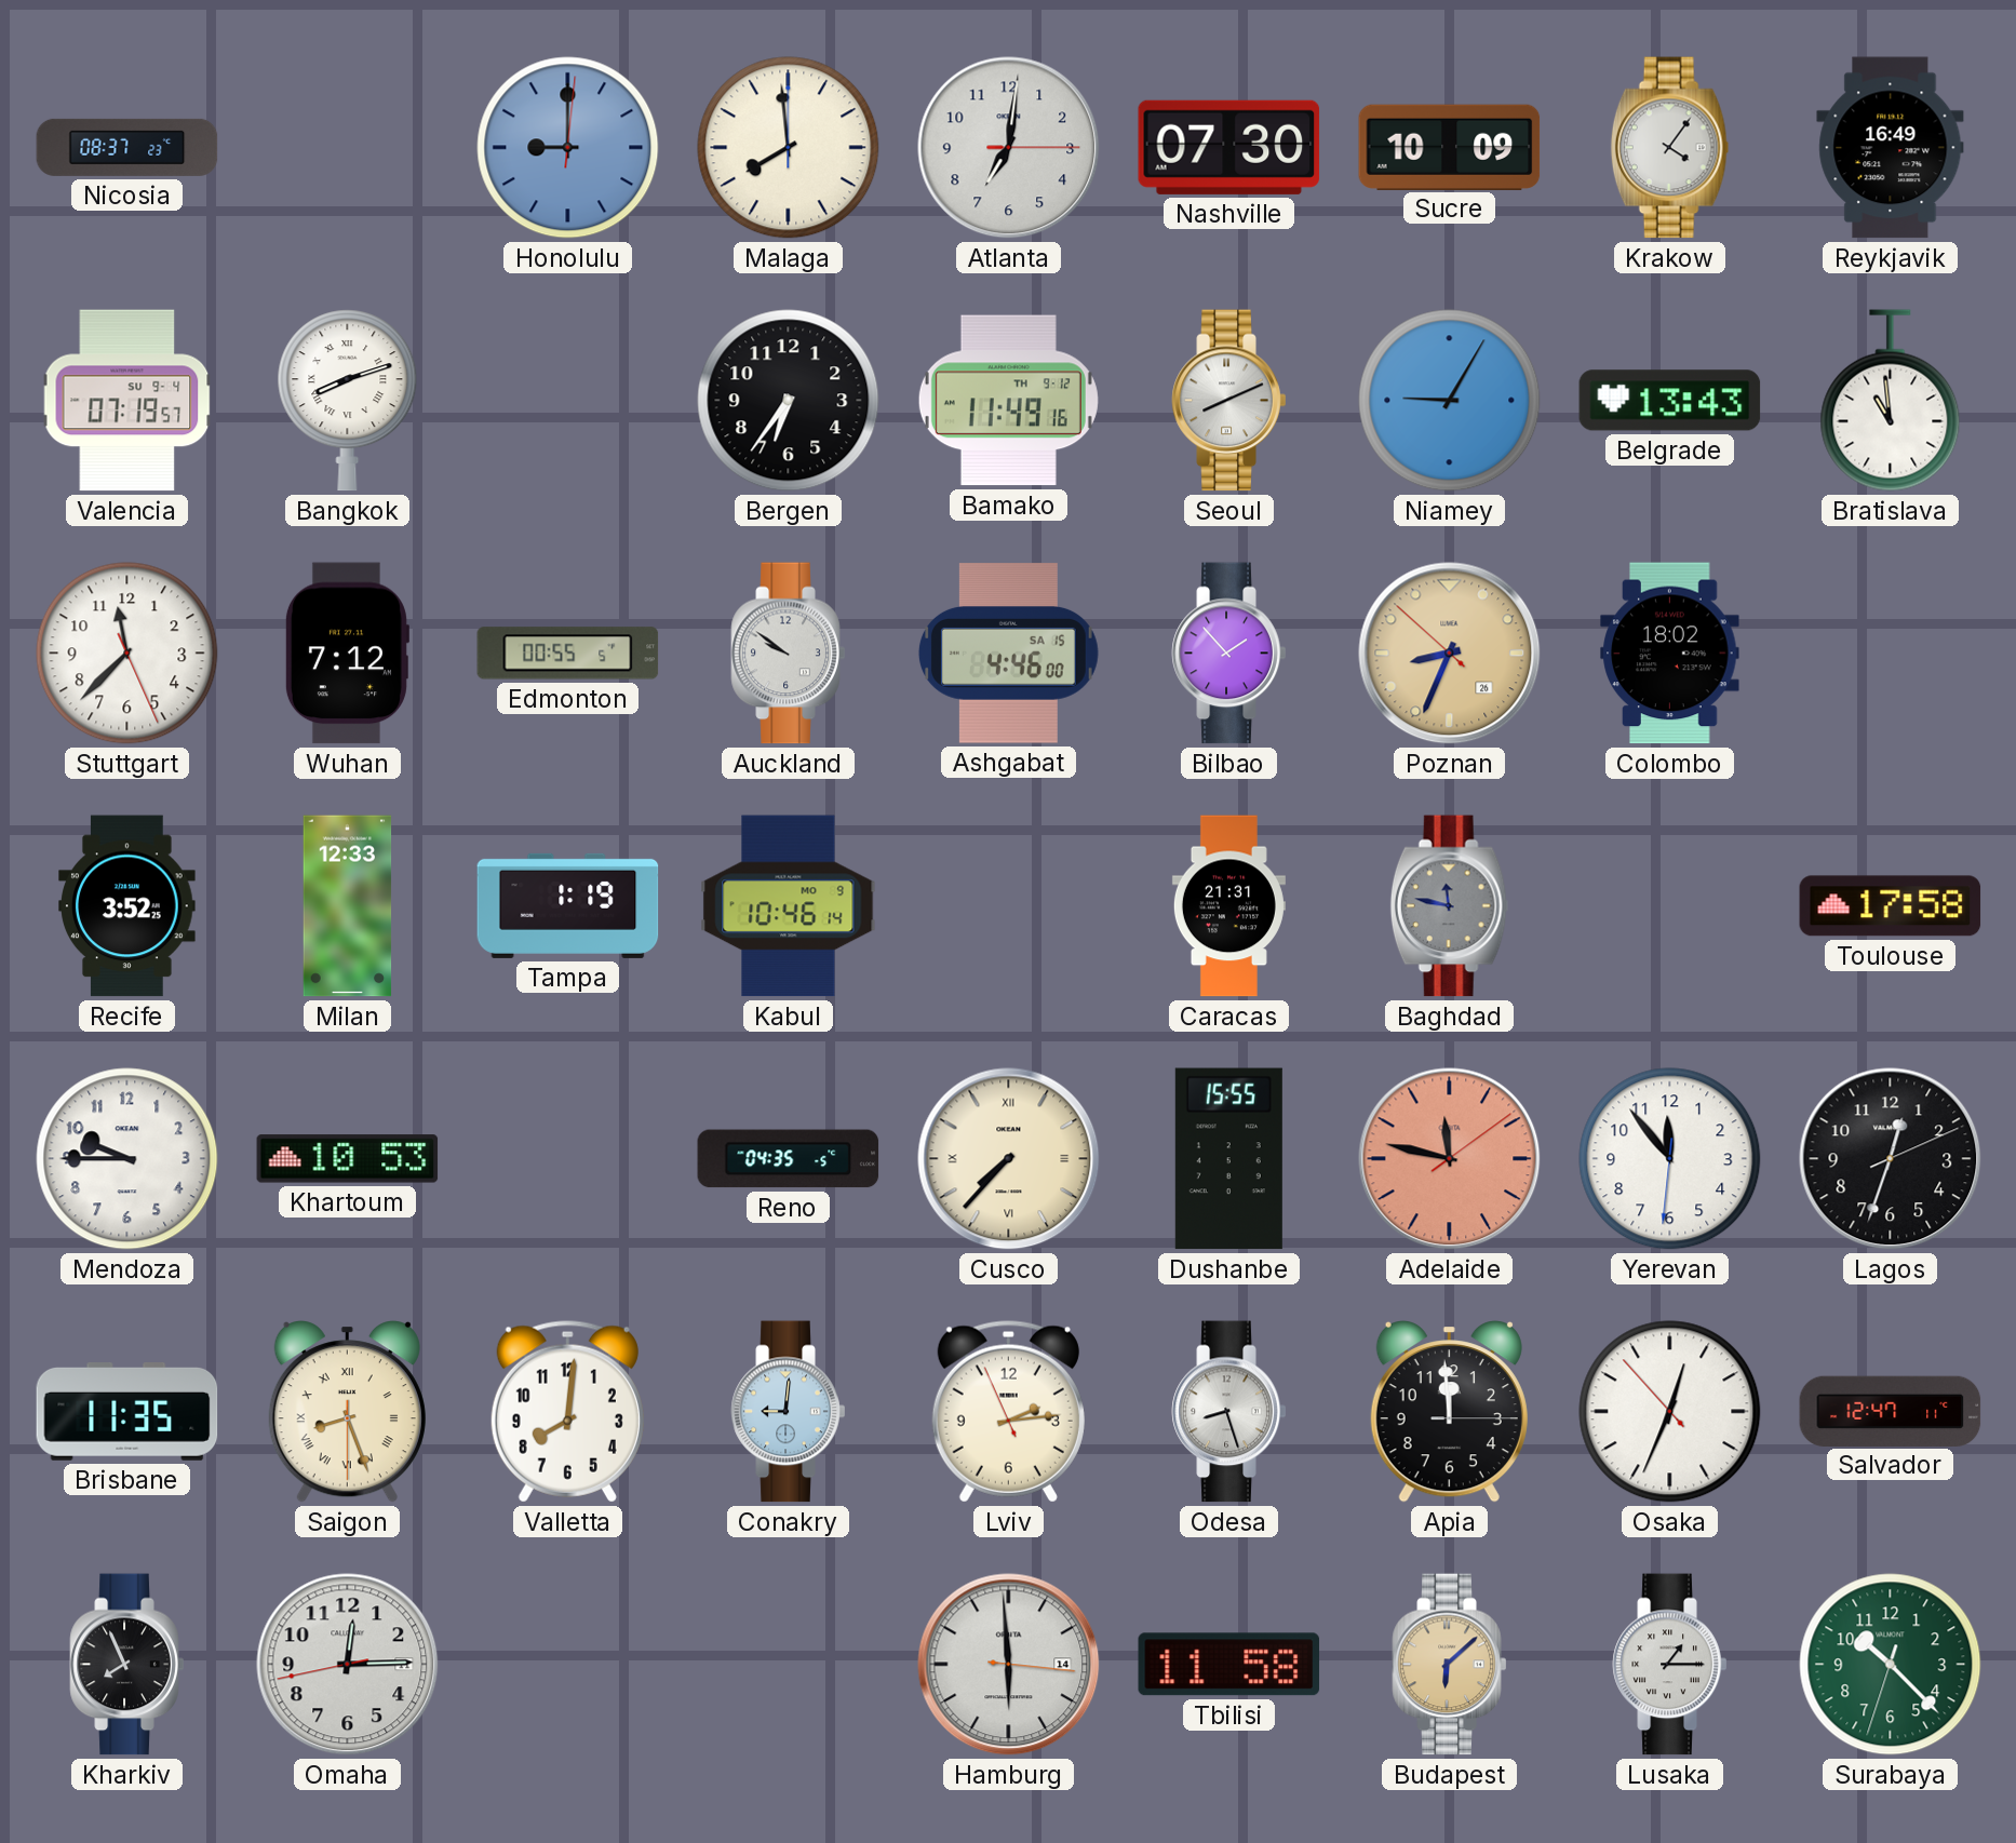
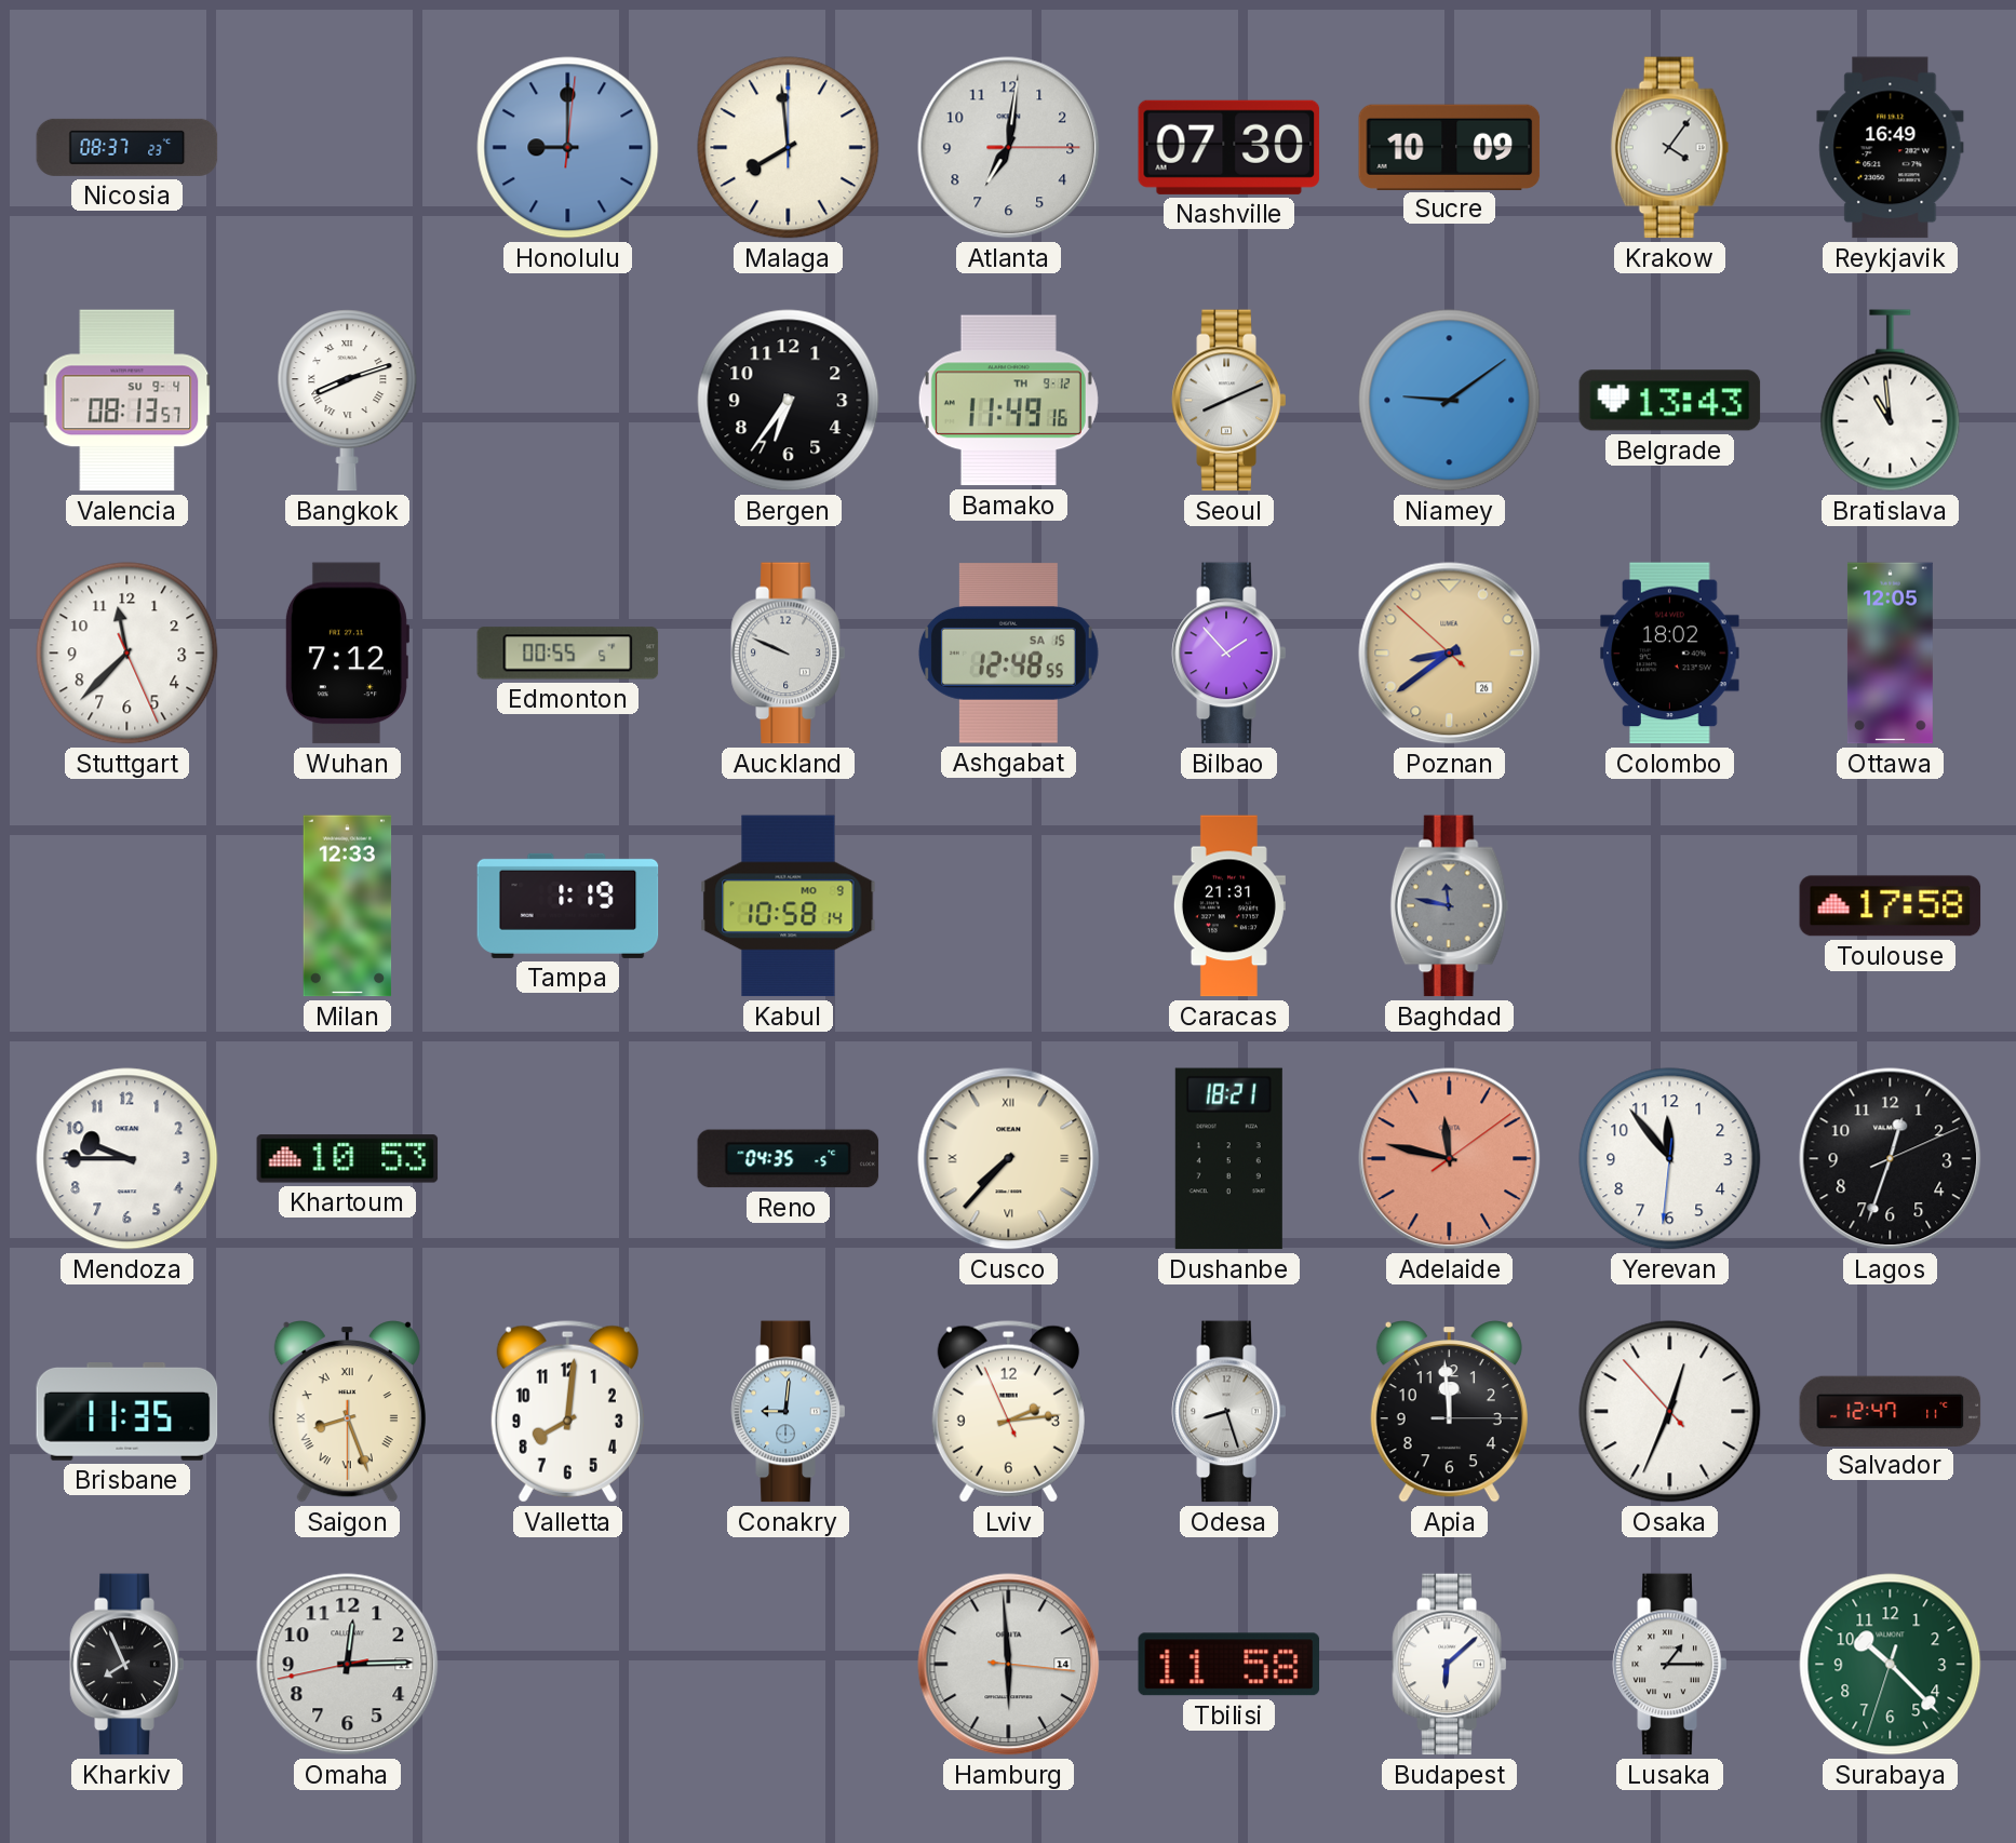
Valencia: 07:19 -> 08:13
Niamey: 9:05 -> 9:09
Auckland: 9:51 -> 9:49
Ashgabat: 4:46 -> 12:48
Poznan: 8:33 -> 8:38
Ottawa: none -> 12:05
Recife: 3:52 -> none
Kabul: 10:46 -> 10:58
Dushanbe: 15:55 -> 18:21
Budapest dial: champagne -> white
